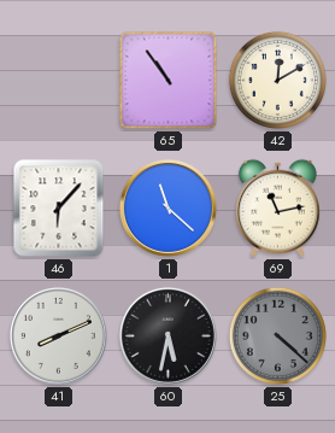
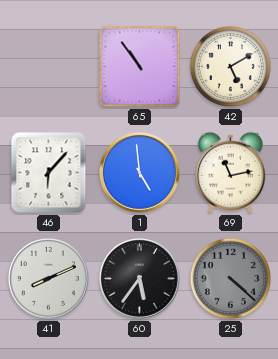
42: 12:10 -> 5:10
1: 11:22 -> 4:59
60: 5:32 -> 5:36
